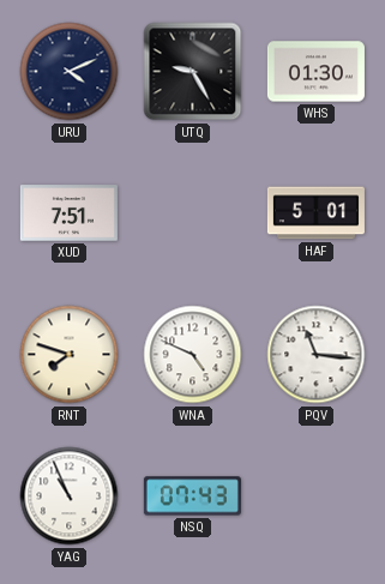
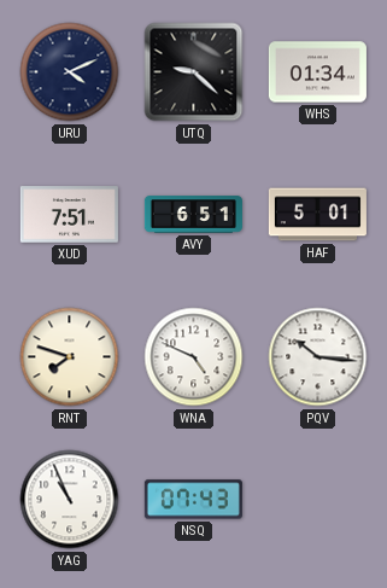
UTQ: 9:25 -> 9:22
WHS: 01:30 -> 01:34
AVY: none -> 6:51
PQV: 11:16 -> 10:16
